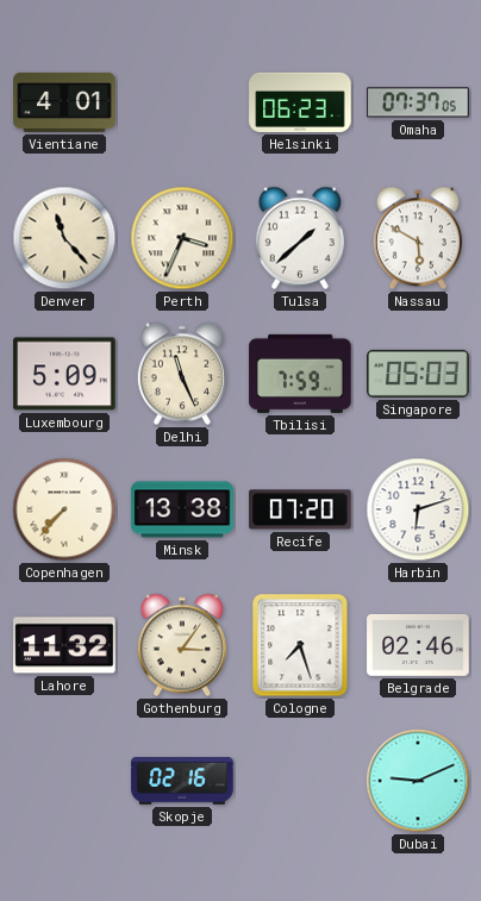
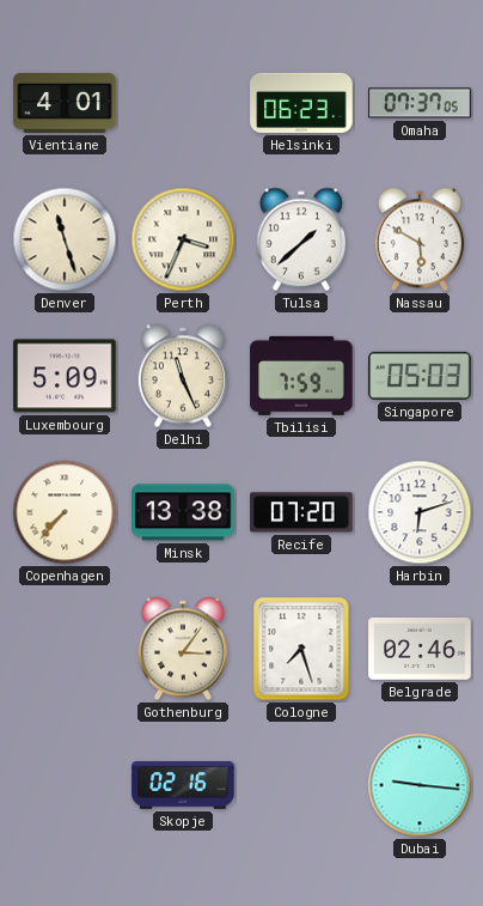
Denver: 11:23 -> 11:27
Lahore: 11:32 -> none
Dubai: 9:11 -> 9:16
